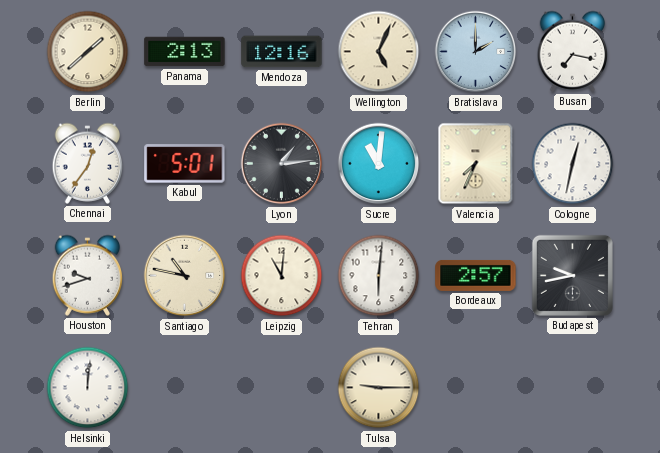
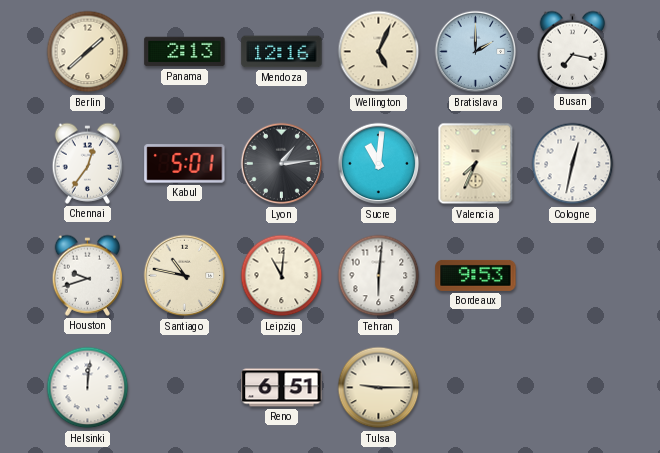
Bordeaux: 2:57 -> 9:53
Budapest: 9:43 -> none
Reno: none -> 6:51
